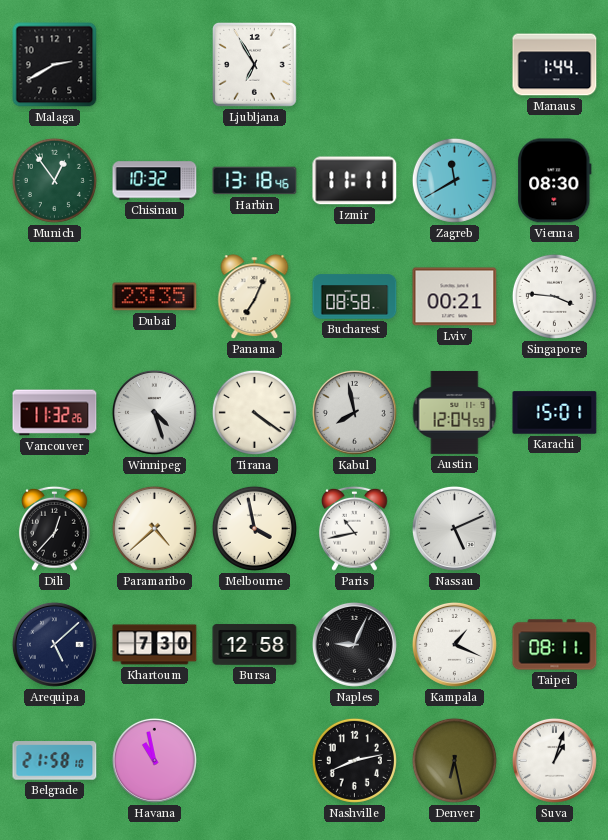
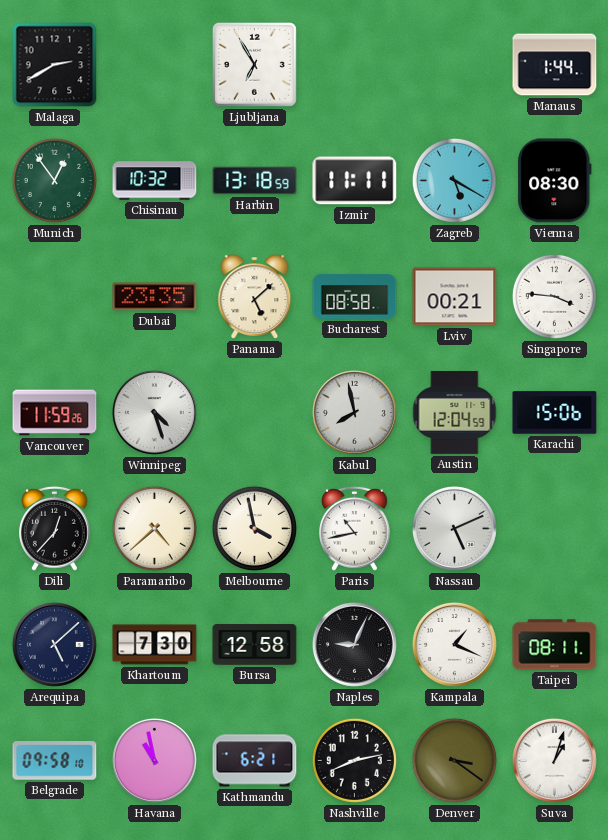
Harbin: 13:18:46 -> 13:18:59
Zagreb: 11:40 -> 5:20
Panama: 7:04 -> 5:08
Vancouver: 11:32 -> 11:59
Tirana: 4:21 -> none
Karachi: 15:01 -> 15:06
Belgrade: 21:58 -> 09:58
Kathmandu: none -> 6:21
Denver: 6:28 -> 3:21
